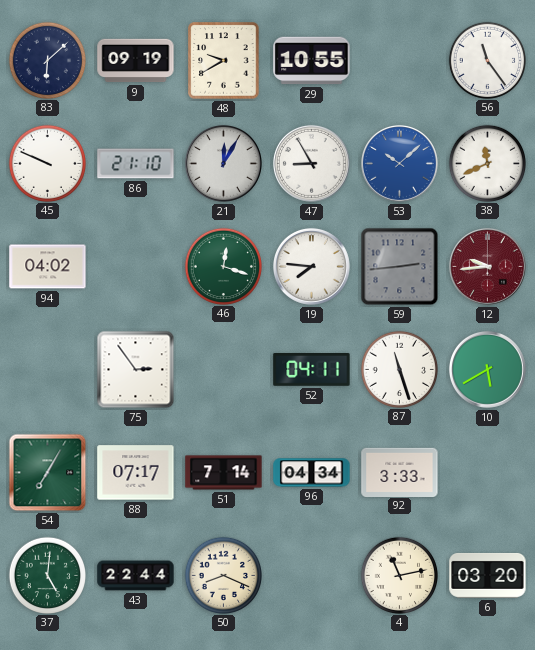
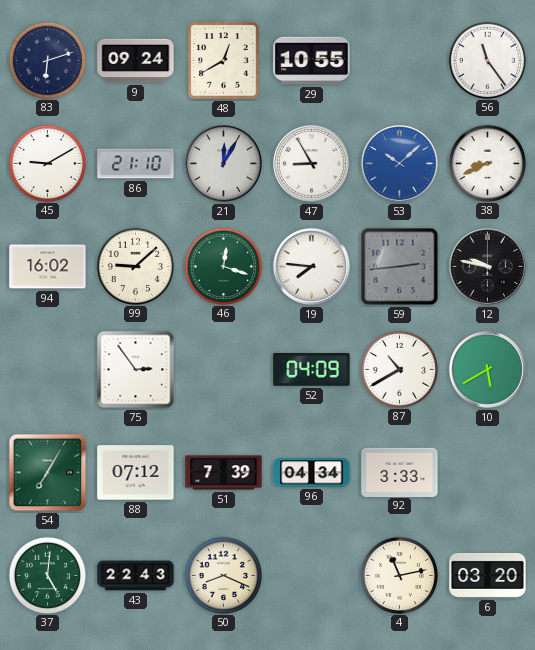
83: 6:08 -> 6:12
9: 09:19 -> 09:24
48: 9:40 -> 12:40
45: 9:49 -> 9:10
38: 11:41 -> 8:41
94: 04:02 -> 16:02
99: none -> 9:08
12: 9:44 -> 9:47
12 dial: burgundy -> black
52: 04:11 -> 04:09
87: 11:27 -> 10:40
88: 07:17 -> 07:12
51: 7:14 -> 7:39
43: 22:44 -> 22:43
